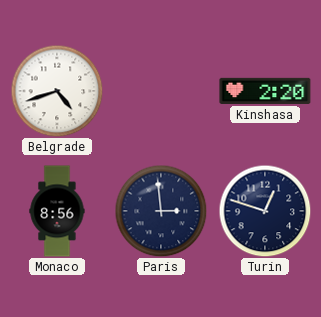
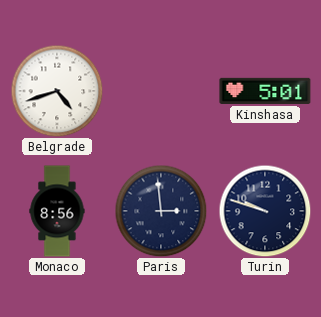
Kinshasa: 2:20 -> 5:01
Turin: 12:48 -> 9:48
